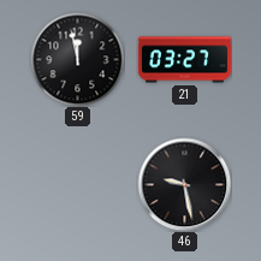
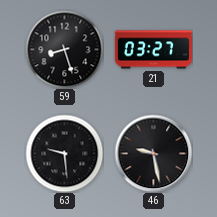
59: 11:58 -> 8:27
63: none -> 9:29
